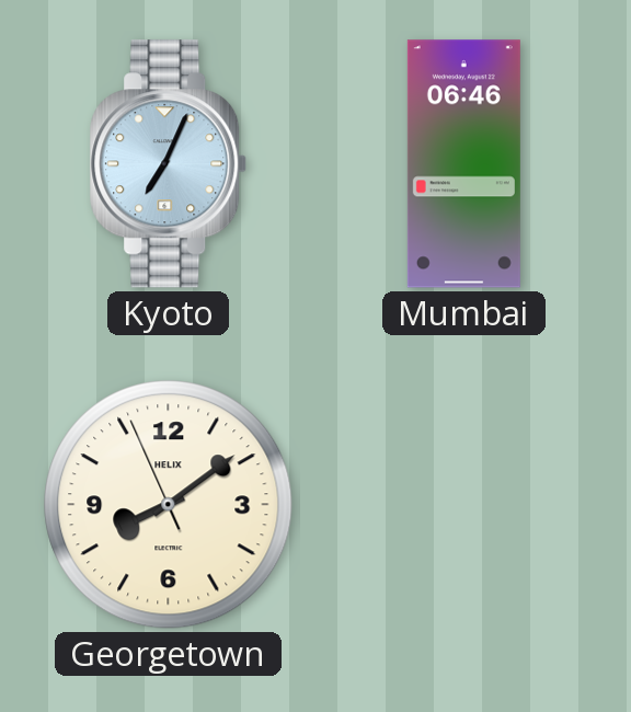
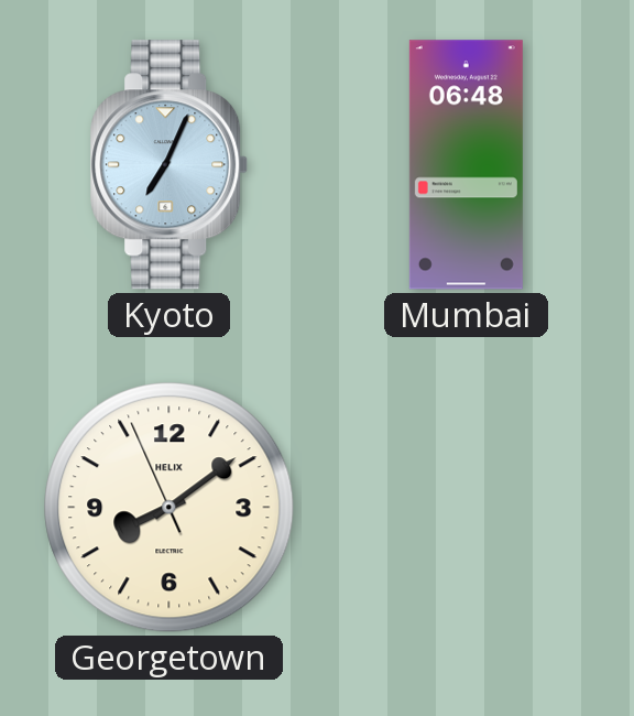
Mumbai: 06:46 -> 06:48
